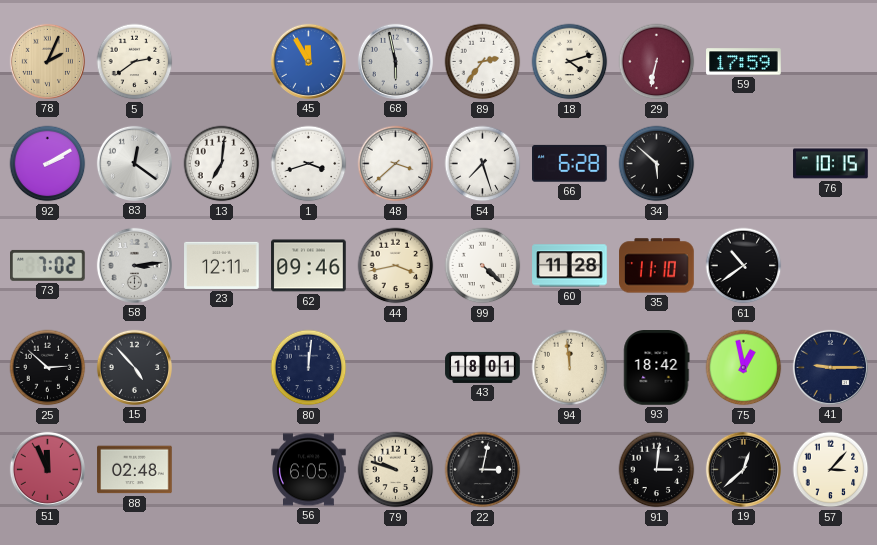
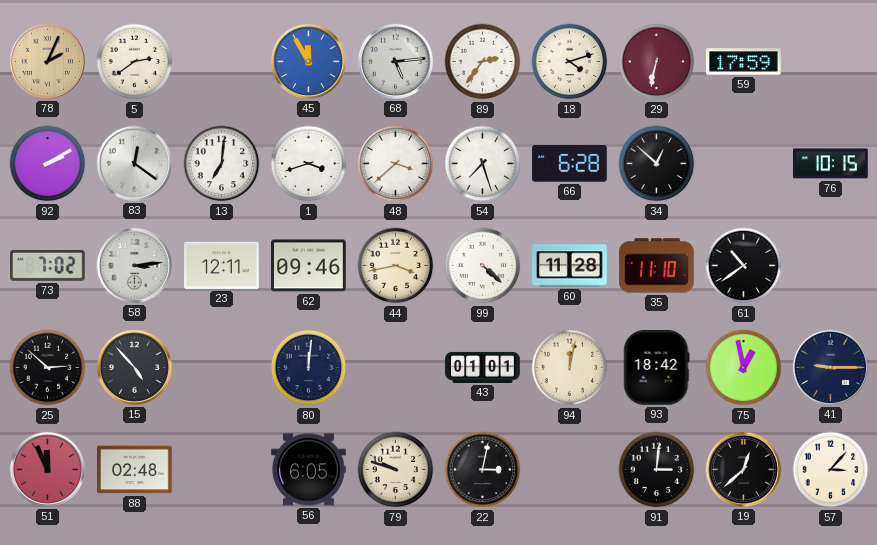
68: 5:58 -> 5:14
34: 5:52 -> 12:52
43: 18:01 -> 01:01
94: 11:59 -> 12:02
